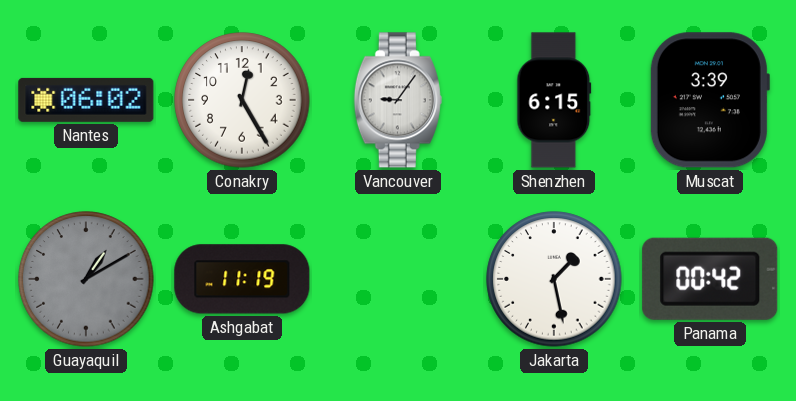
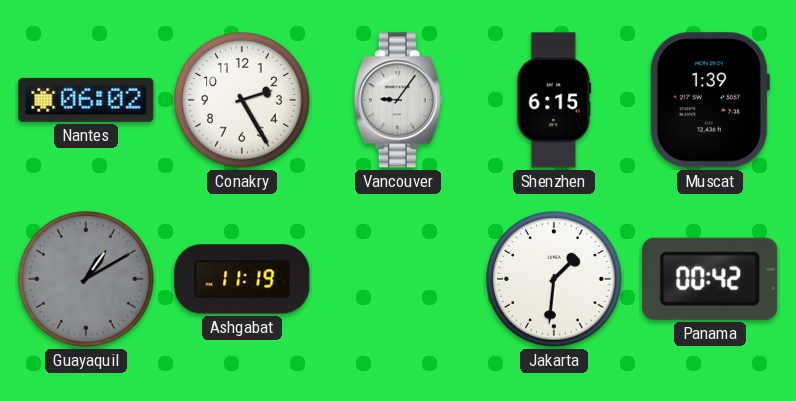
Conakry: 12:25 -> 2:25
Muscat: 3:39 -> 1:39
Jakarta: 1:28 -> 1:31
